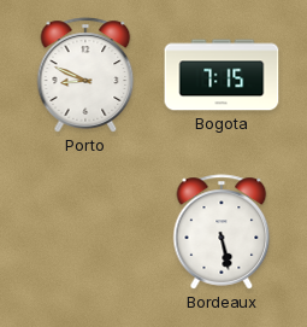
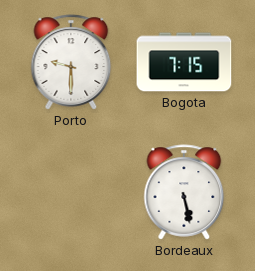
Porto: 8:49 -> 9:30
